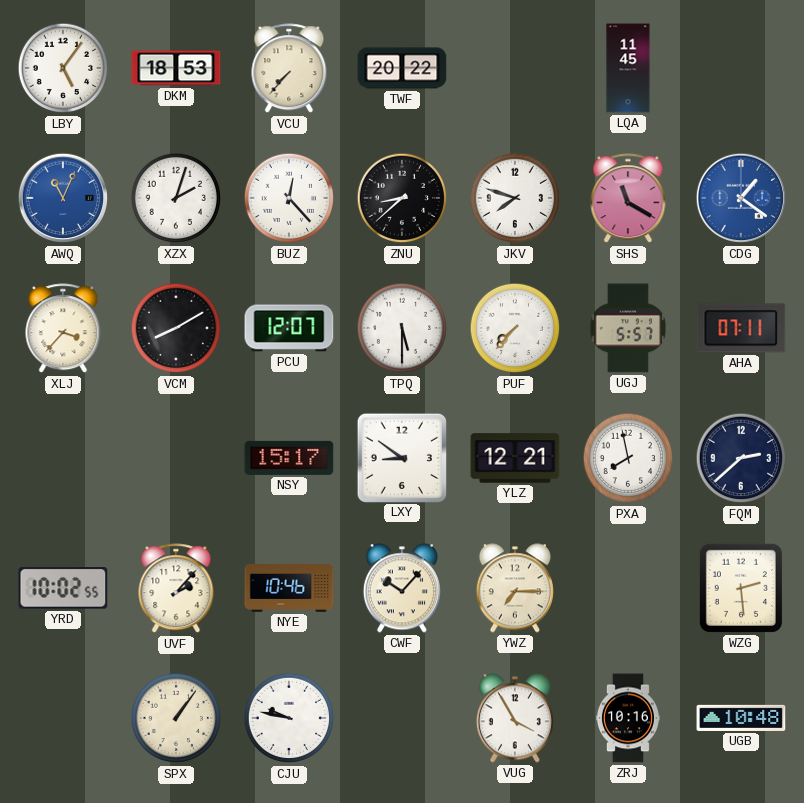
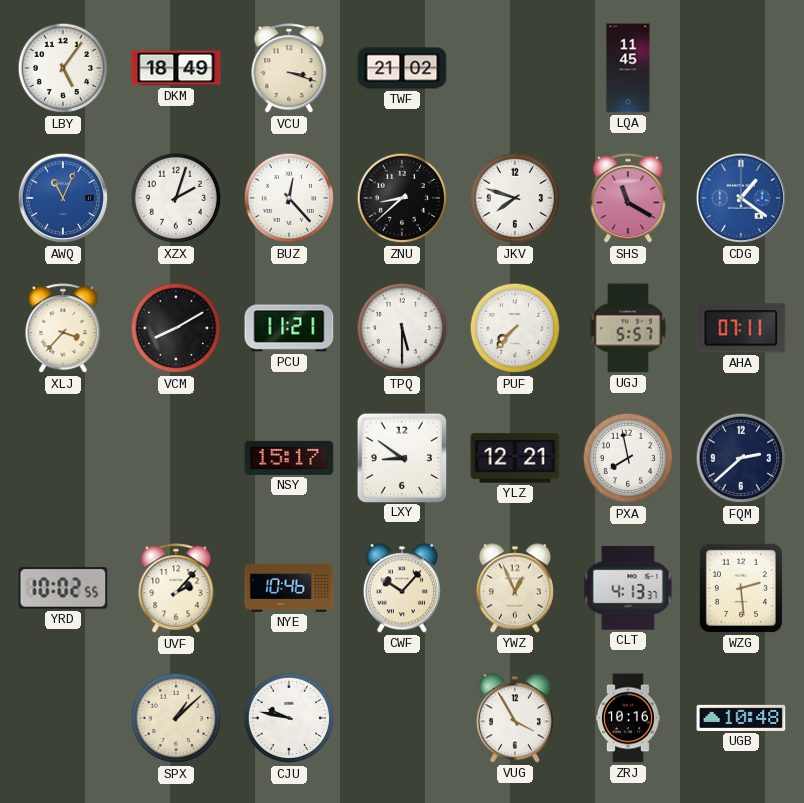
DKM: 18:53 -> 18:49
VCU: 7:37 -> 3:18
TWF: 20:22 -> 21:02
PCU: 12:07 -> 11:21
YWZ: 7:15 -> 12:56
CLT: none -> 4:13
SPX: 1:06 -> 1:08
